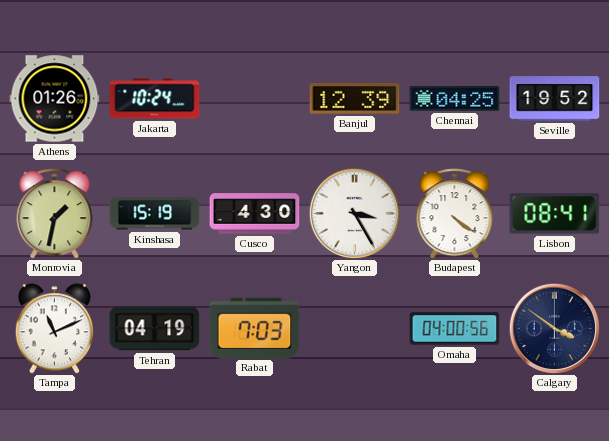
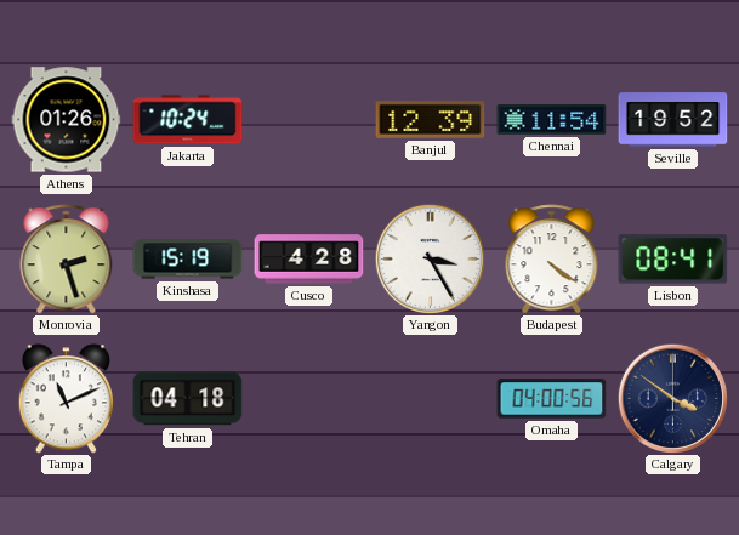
Chennai: 04:25 -> 11:54
Monrovia: 1:32 -> 2:27
Cusco: 4:30 -> 4:28
Tehran: 04:19 -> 04:18
Rabat: 7:03 -> none
